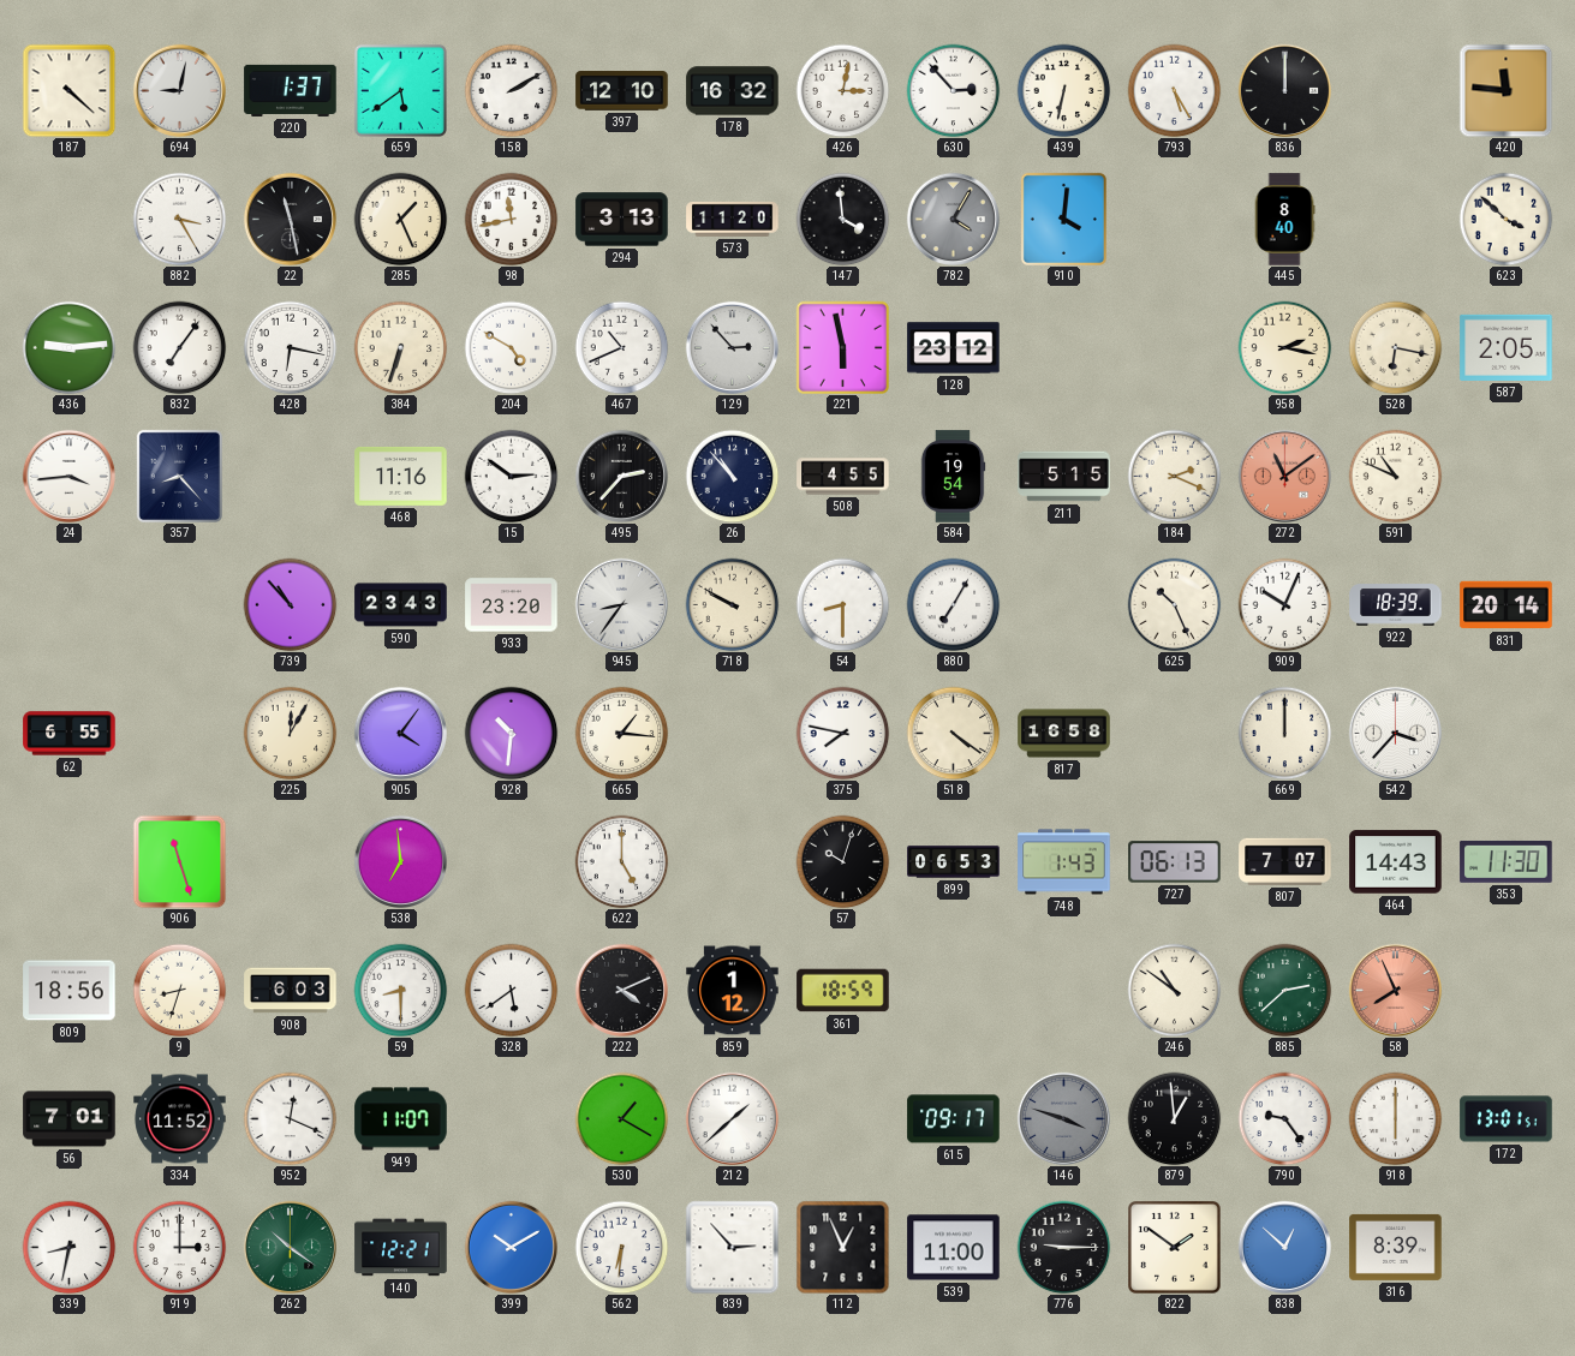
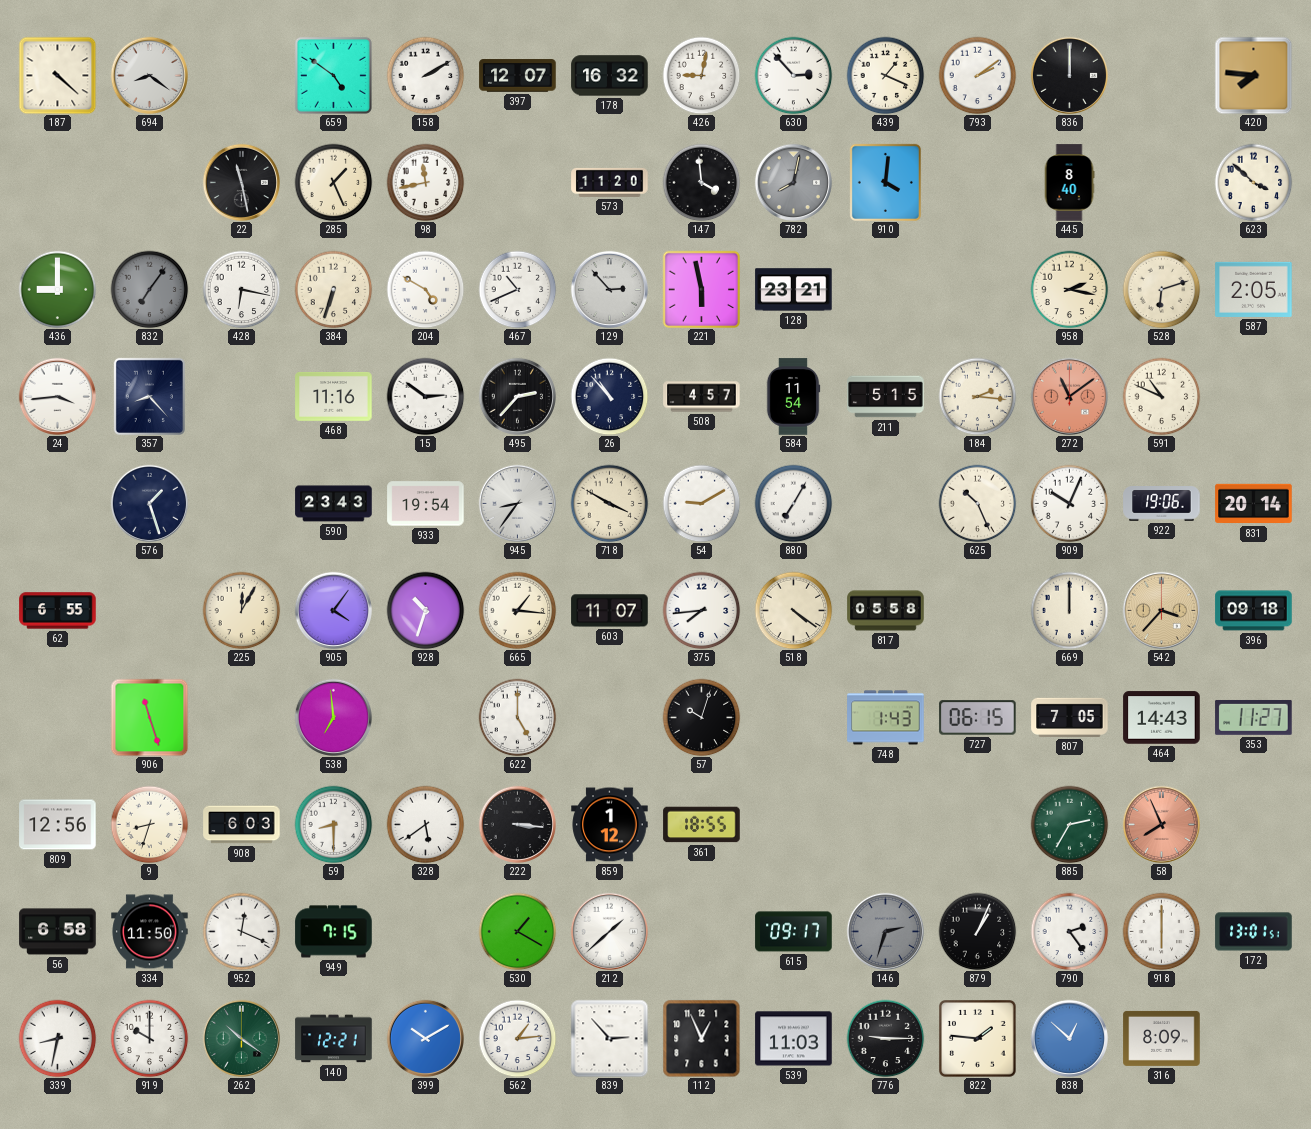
694: 9:02 -> 8:21
220: 1:37 -> none
659: 5:39 -> 4:51
397: 12:10 -> 12:07
426: 3:02 -> 9:02
439: 6:32 -> 1:19
793: 5:25 -> 2:09
420: 11:46 -> 7:46
882: 3:25 -> none
294: 3:13 -> none
782: 4:05 -> 8:02
436: 9:14 -> 9:00
832 dial: white -> grey
128: 23:12 -> 23:21
528: 6:17 -> 6:12
508: 4:55 -> 4:57
584: 19:54 -> 11:54
184: 2:19 -> 2:16
576: none -> 1:27
739: 10:53 -> none
933: 23:20 -> 19:54
718: 9:50 -> 3:50
54: 8:30 -> 9:10
922: 18:39 -> 19:06
928: 10:31 -> 10:33
603: none -> 11:07
375: 7:47 -> 7:44
817: 16:58 -> 05:58
542 dial: white -> champagne
396: none -> 09:18
899: 06:53 -> none
727: 06:13 -> 06:15
807: 7:07 -> 7:05
353: 11:30 -> 11:27
809: 18:56 -> 12:56
222: 4:11 -> 3:16
361: 18:59 -> 18:55
246: 10:51 -> none
885: 2:38 -> 2:35
56: 7:01 -> 6:58
334: 11:52 -> 11:50
949: 11:07 -> 7:15
146: 3:48 -> 2:33
879: 12:59 -> 1:04
790: 9:24 -> 2:24
919: 3:00 -> 10:00
562: 6:31 -> 1:14
539: 11:00 -> 11:03
822: 1:51 -> 1:46
316: 8:39 -> 8:09
